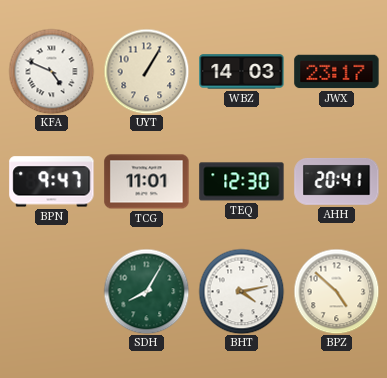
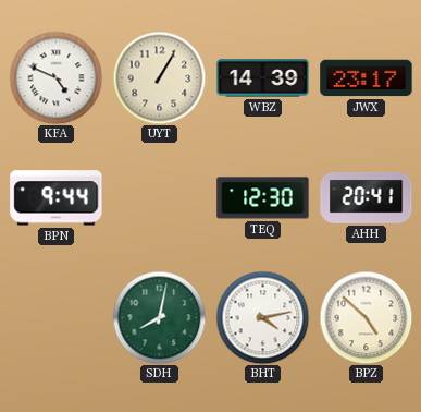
WBZ: 14:03 -> 14:39
BPN: 9:47 -> 9:44
TCG: 11:01 -> none
SDH: 8:05 -> 8:02
